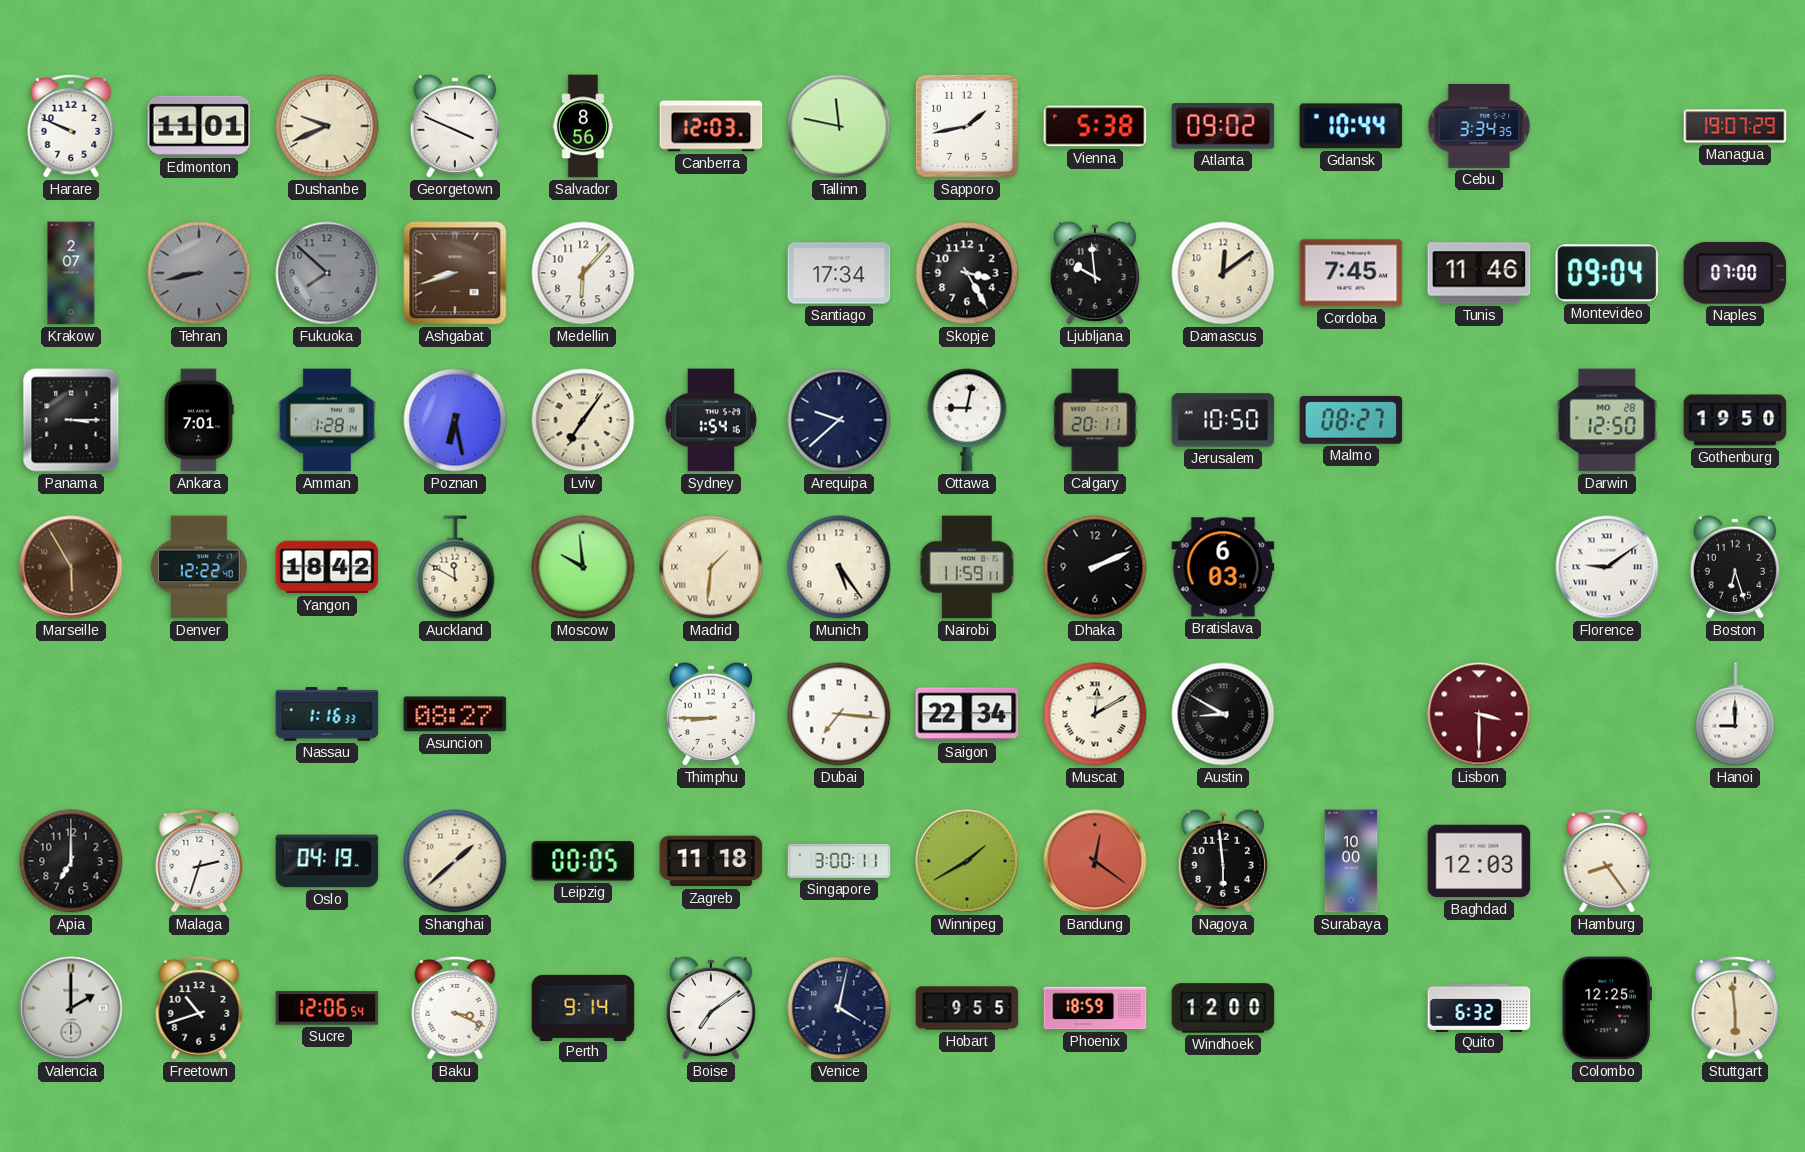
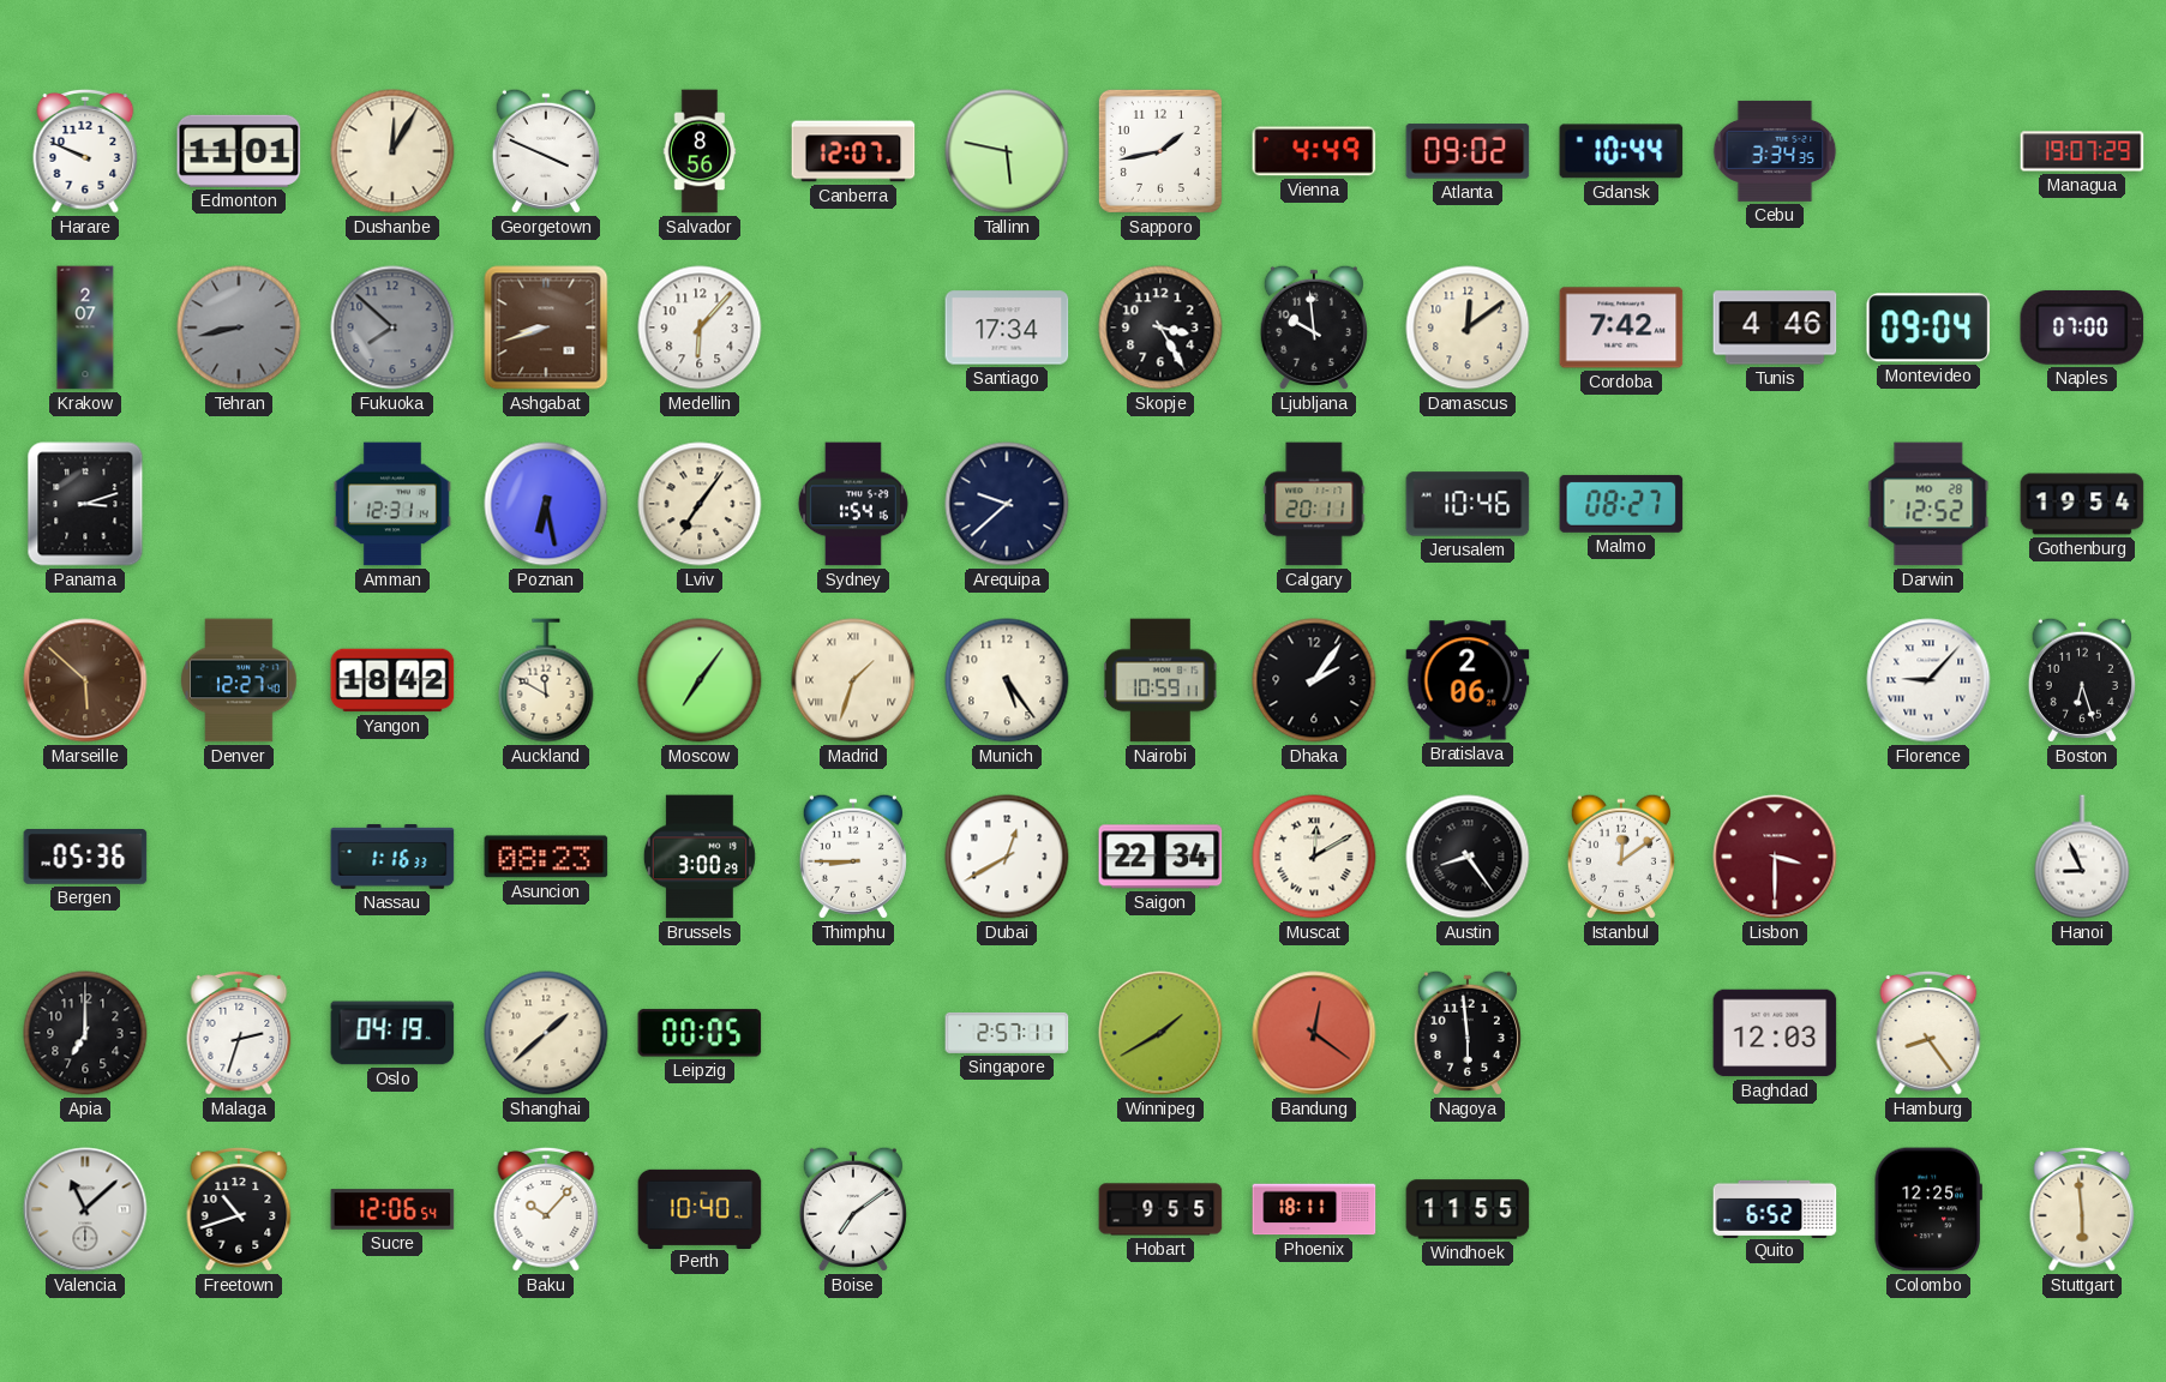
Dushanbe: 9:41 -> 12:05
Canberra: 12:03 -> 12:07
Tallinn: 11:47 -> 5:47
Vienna: 5:38 -> 4:49
Cordoba: 7:45 -> 7:42
Tunis: 11:46 -> 4:46
Panama: 3:15 -> 3:12
Ankara: 7:01 -> none
Amman: 1:28 -> 12:31
Ottawa: 9:02 -> none
Jerusalem: 10:50 -> 10:46
Darwin: 12:50 -> 12:52
Gothenburg: 19:50 -> 19:54
Marseille: 5:55 -> 5:52
Denver: 12:22 -> 12:27
Moscow: 9:59 -> 7:06
Madrid: 1:31 -> 1:33
Nairobi: 11:59 -> 10:59
Dhaka: 2:11 -> 2:06
Bratislava: 6:03 -> 2:06
Florence: 9:09 -> 9:07
Bergen: none -> 05:36
Asuncion: 08:27 -> 08:23
Brussels: none -> 3:00
Dubai: 7:16 -> 12:40
Austin: 8:50 -> 8:24
Istanbul: none -> 12:09
Hanoi: 9:00 -> 8:56
Zagreb: 11:18 -> none
Singapore: 3:00 -> 2:57
Surabaya: 10:00 -> none
Valencia: 2:00 -> 11:08
Baku: 3:19 -> 10:07
Perth: 9:14 -> 10:40
Venice: 4:02 -> none
Phoenix: 18:59 -> 18:11
Windhoek: 12:00 -> 11:55
Quito: 6:32 -> 6:52
